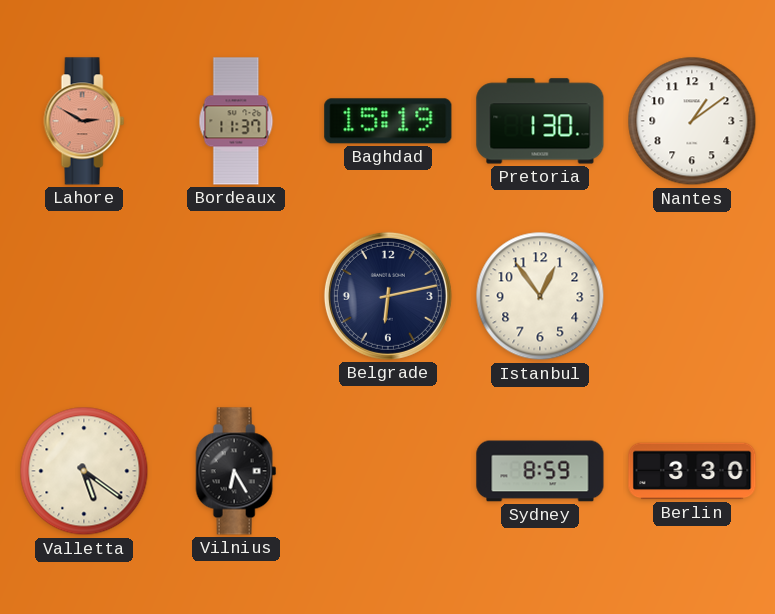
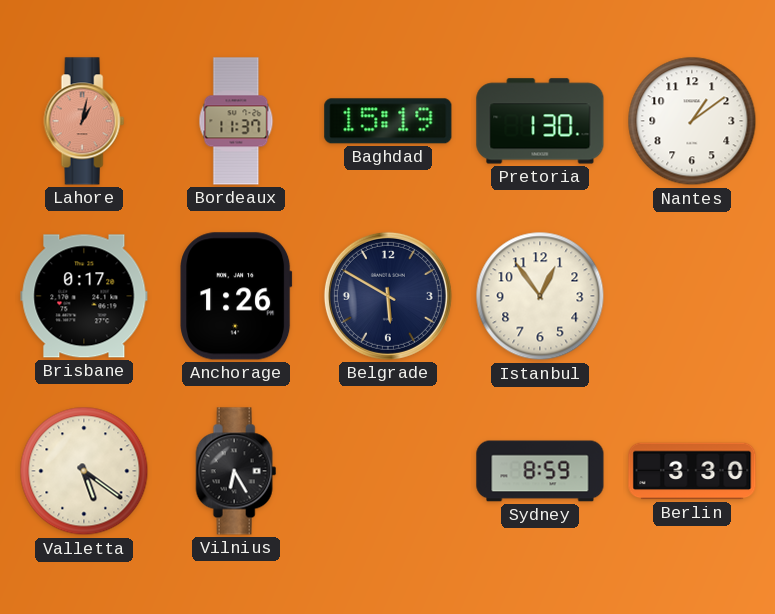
Lahore: 2:50 -> 1:02
Brisbane: none -> 0:17
Anchorage: none -> 1:26
Belgrade: 6:13 -> 5:50
